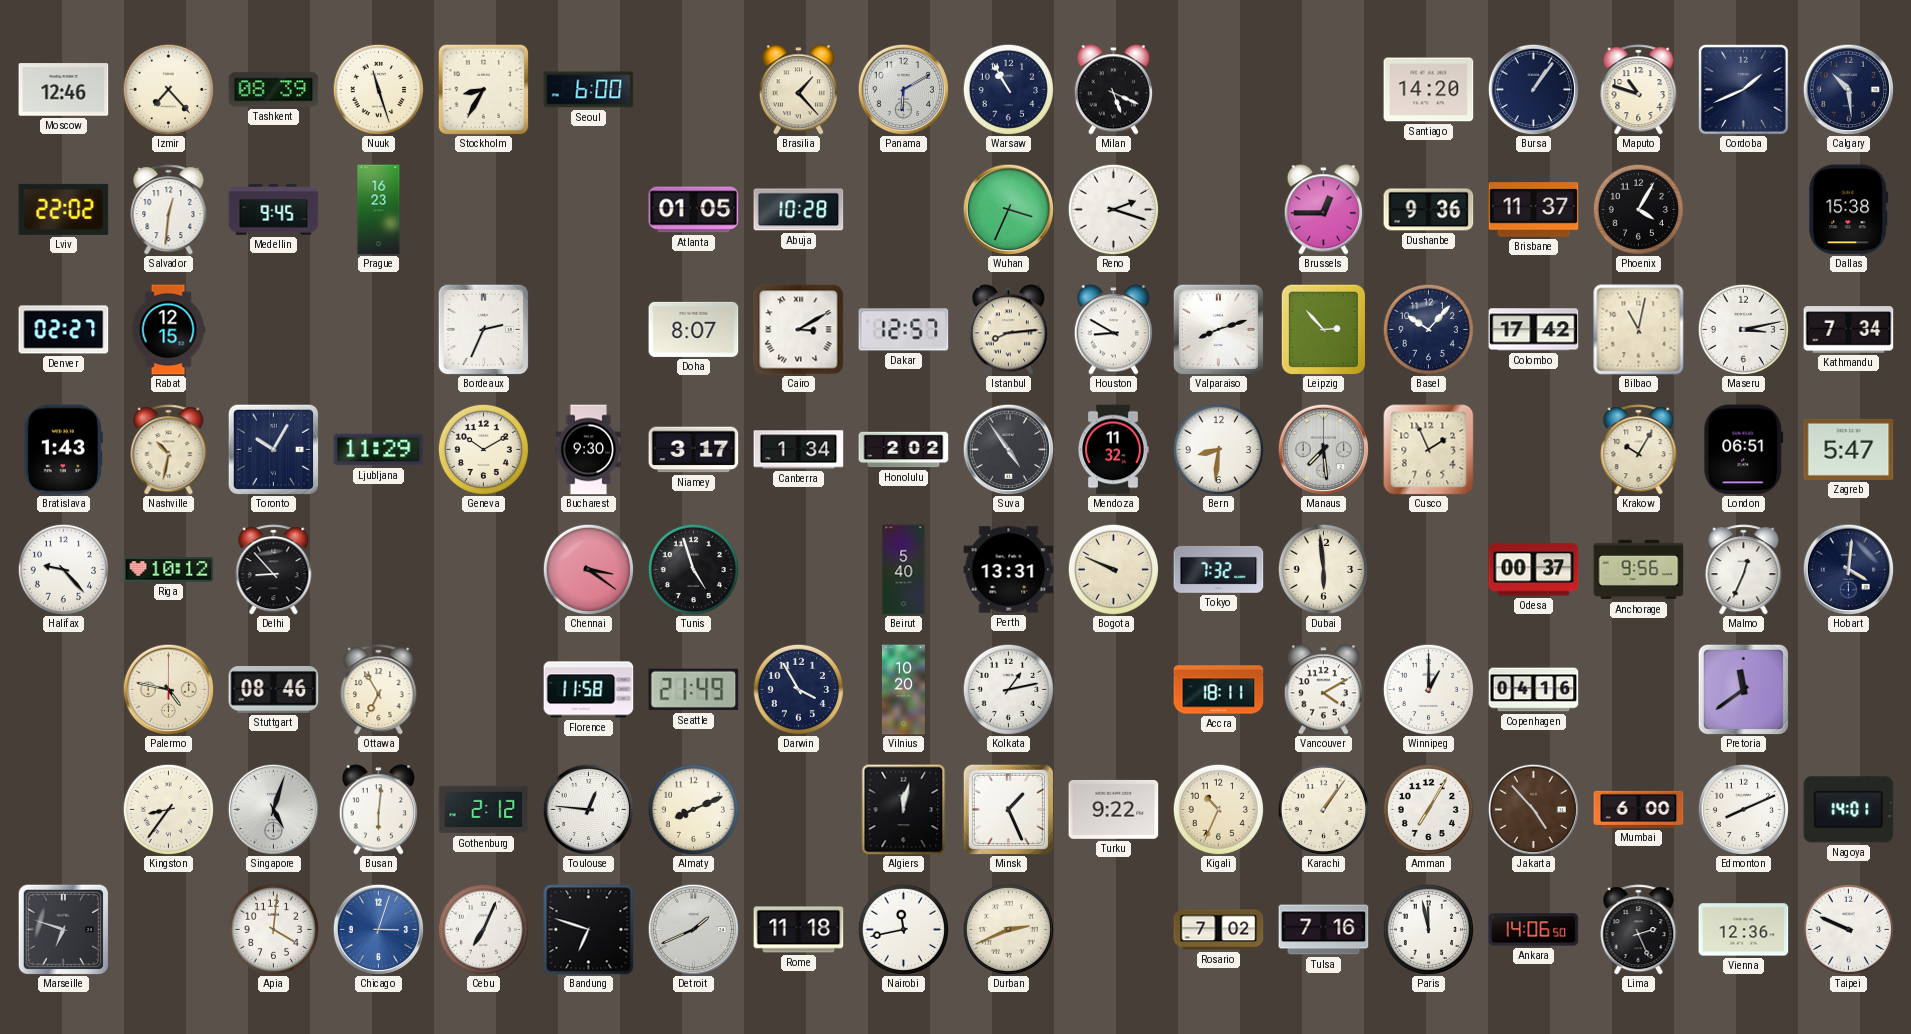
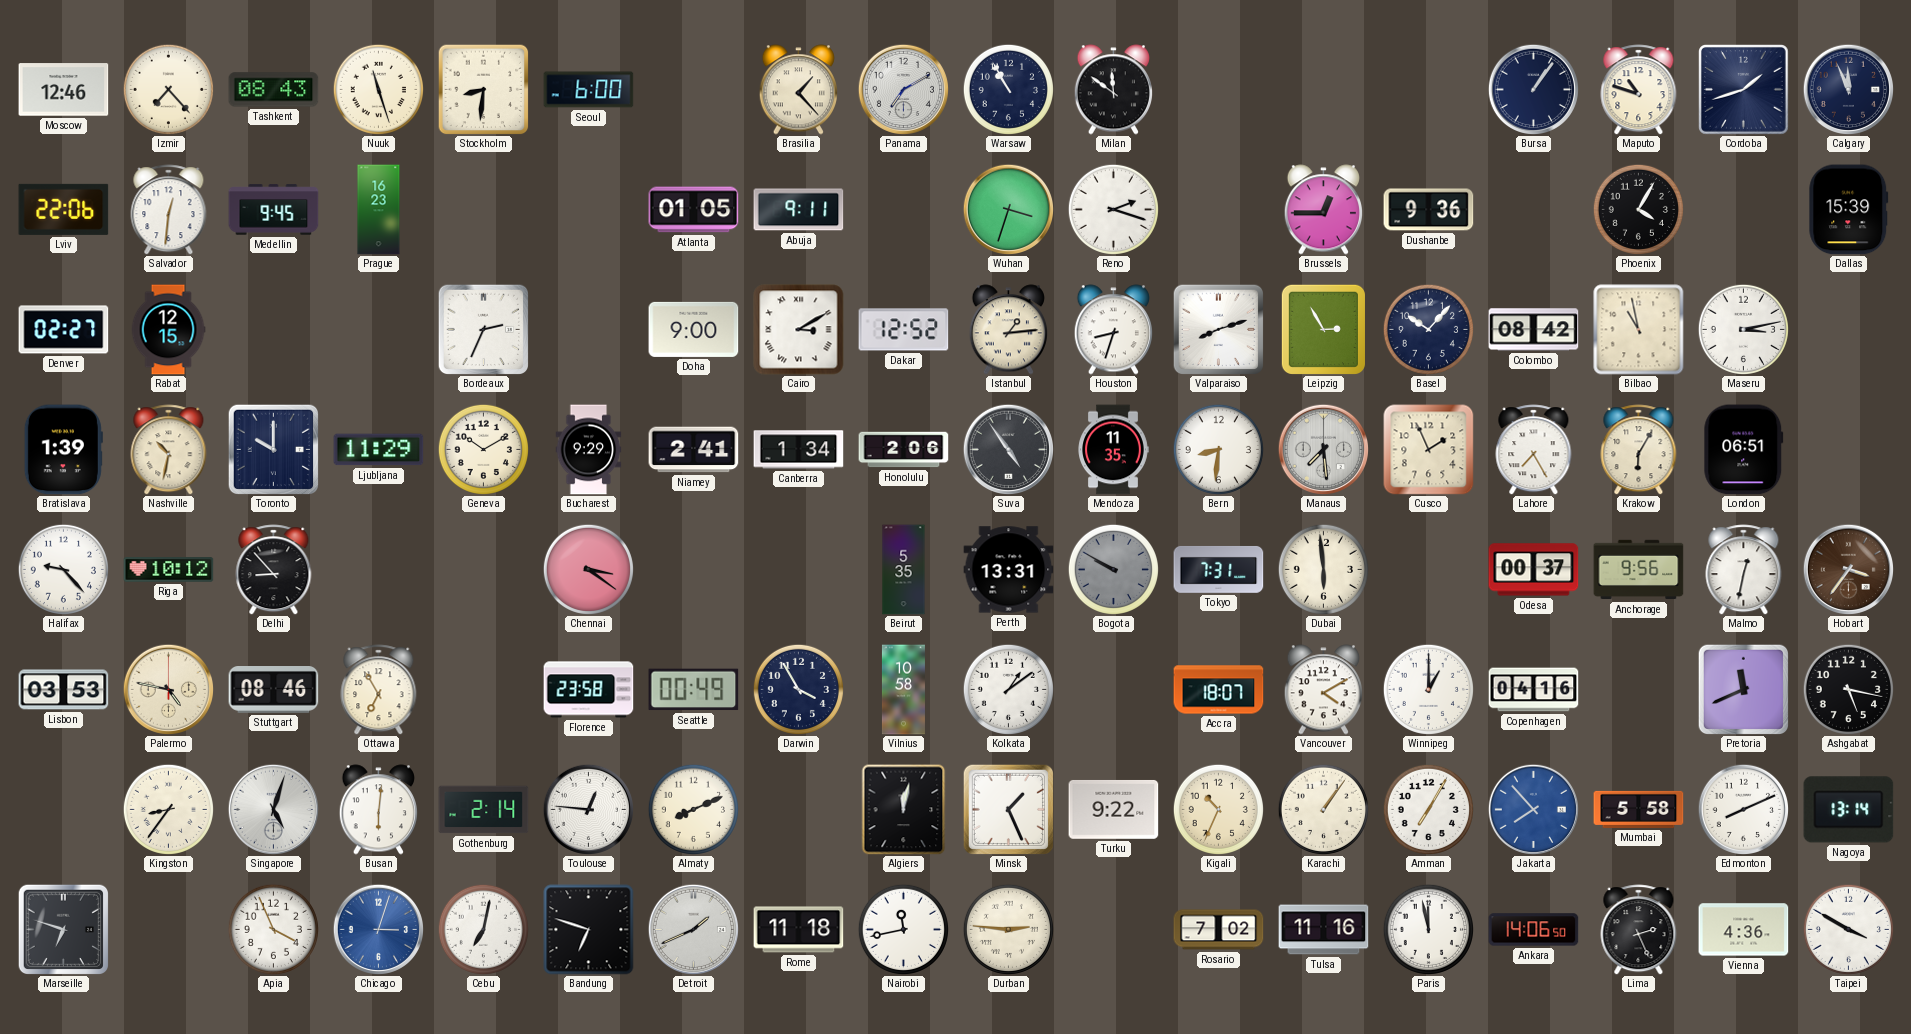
Tashkent: 08:39 -> 08:43
Stockholm: 8:35 -> 8:31
Panama: 6:10 -> 7:10
Milan: 5:19 -> 11:51
Santiago: 14:20 -> none
Cordoba: 1:41 -> 1:42
Calgary: 10:29 -> 11:56
Lviv: 22:02 -> 22:06
Abuja: 10:28 -> 9:11
Wuhan: 3:34 -> 3:33
Brisbane: 11:37 -> none
Dallas: 15:38 -> 15:39
Doha: 8:07 -> 9:00
Dakar: 12:57 -> 12:52
Istanbul: 8:14 -> 1:14
Houston: 8:50 -> 8:33
Leipzig: 2:53 -> 2:55
Colombo: 17:42 -> 08:42
Bilbao: 11:02 -> 10:58
Kathmandu: 7:34 -> none
Bratislava: 1:43 -> 1:39
Toronto: 10:05 -> 10:00
Bucharest: 9:30 -> 9:29
Niamey: 3:17 -> 2:41
Honolulu: 2:02 -> 2:06
Mendoza: 11:32 -> 11:35
Lahore: none -> 7:25
Krakow: 10:05 -> 6:05
Zagreb: 5:47 -> none
Tunis: 4:57 -> none
Beirut: 5:40 -> 5:35
Bogota: 9:49 -> 9:50
Bogota dial: cream -> grey
Tokyo: 7:32 -> 7:31
Malmo: 12:34 -> 12:32
Hobart: 4:01 -> 3:36
Hobart dial: navy -> brown
Lisbon: none -> 03:53
Florence: 11:58 -> 23:58
Seattle: 21:49 -> 00:49
Vilnius: 10:20 -> 10:58
Kolkata: 1:13 -> 1:09
Accra: 18:11 -> 18:07
Pretoria: 11:39 -> 11:41
Ashgabat: none -> 5:17
Gothenburg: 2:12 -> 2:14
Jakarta: 4:53 -> 7:53
Jakarta dial: brown -> blue
Mumbai: 6:00 -> 5:58
Nagoya: 14:01 -> 13:14
Apia: 4:01 -> 3:56
Cebu: 7:04 -> 7:02
Durban: 2:41 -> 2:46
Tulsa: 7:16 -> 11:16
Vienna: 12:36 -> 4:36
Taipei: 9:49 -> 3:50
